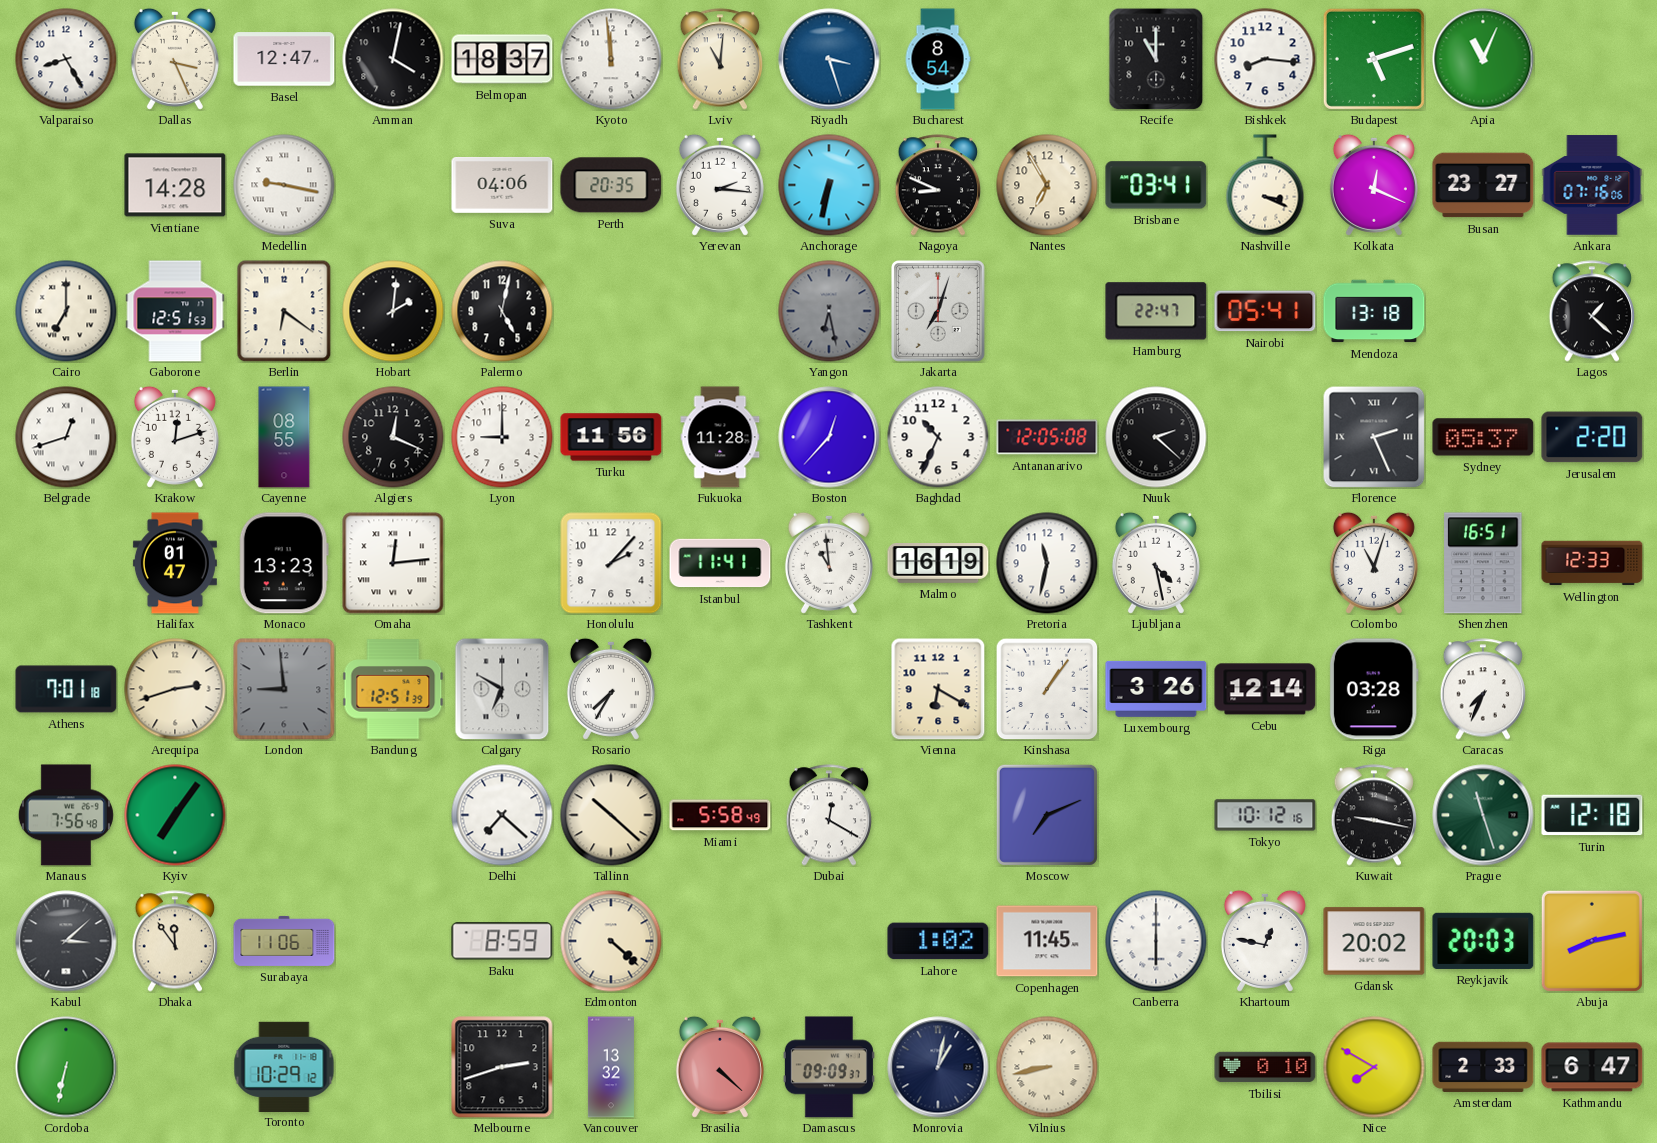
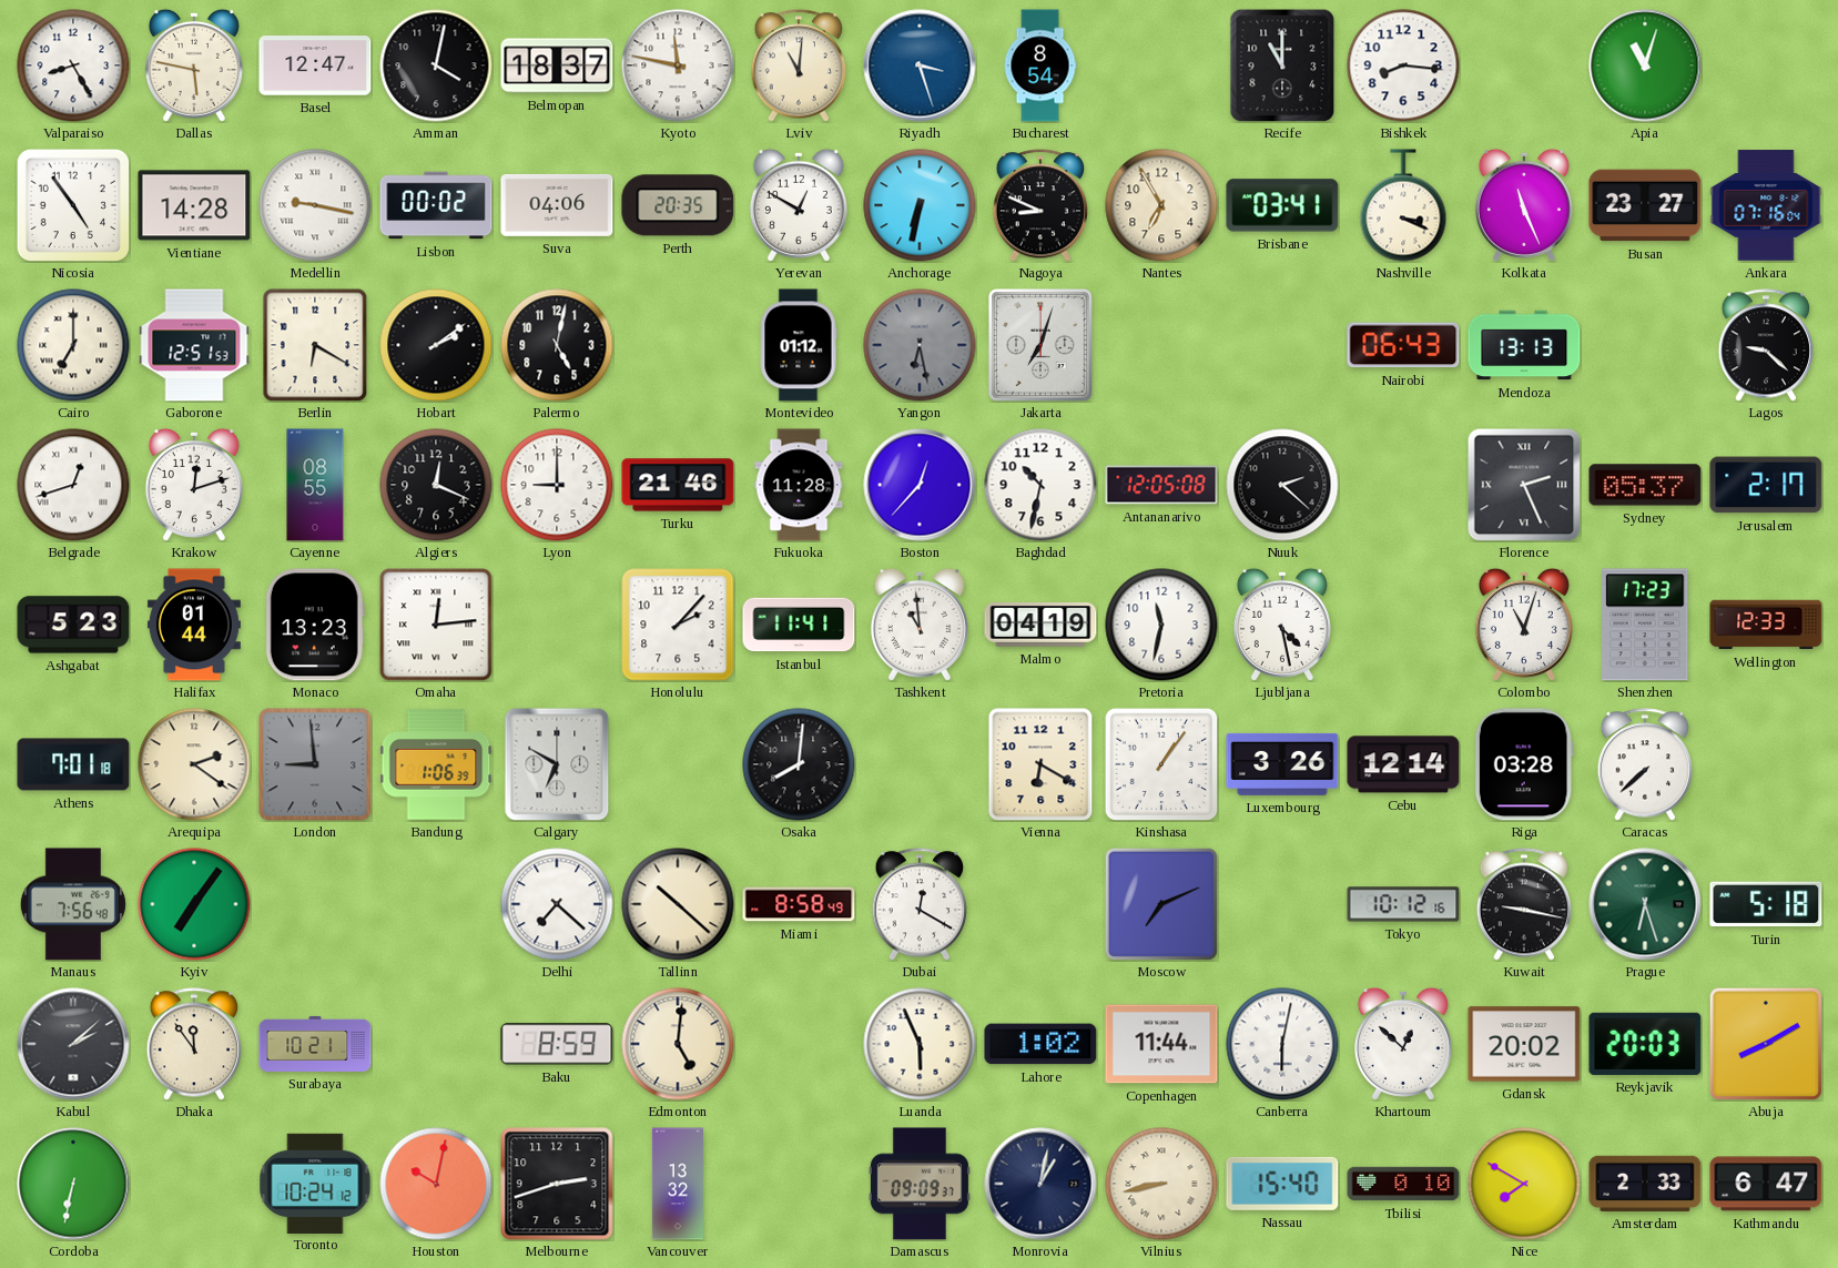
Dallas: 3:26 -> 5:47
Kyoto: 11:59 -> 11:47
Budapest: 5:12 -> none
Apia: 11:04 -> 11:03
Nicosia: none -> 4:54
Lisbon: none -> 00:02
Yerevan: 2:16 -> 12:50
Kolkata: 12:19 -> 11:26
Ankara: 07:16:06 -> 07:16:04
Berlin: 6:21 -> 6:20
Hobart: 2:01 -> 2:09
Montevideo: none -> 01:12
Hamburg: 22:47 -> none
Nairobi: 05:41 -> 06:43
Mendoza: 13:18 -> 13:13
Lagos: 1:22 -> 9:22
Turku: 11:56 -> 21:46
Baghdad: 10:34 -> 10:32
Jerusalem: 2:20 -> 2:17
Ashgabat: none -> 5:23
Halifax: 01:47 -> 01:44
Malmo: 16:19 -> 04:19
Shenzhen: 16:51 -> 17:23
Arequipa: 2:42 -> 2:21
Bandung: 12:51 -> 1:06
Rosario: 7:35 -> none
Osaka: none -> 8:01
Caracas: 7:34 -> 7:38
Miami: 5:58 -> 8:58
Prague: 11:27 -> 6:27
Turin: 12:18 -> 5:18
Kabul: 3:08 -> 2:08
Surabaya: 11:06 -> 10:21
Edmonton: 4:22 -> 5:01
Luanda: none -> 5:56
Copenhagen: 11:45 -> 11:44
Canberra: 6:00 -> 6:02
Khartoum: 12:47 -> 12:52
Abuja: 8:13 -> 8:10
Toronto: 10:29 -> 10:24
Houston: none -> 10:02
Brasilia: 4:22 -> none
Nassau: none -> 15:40
